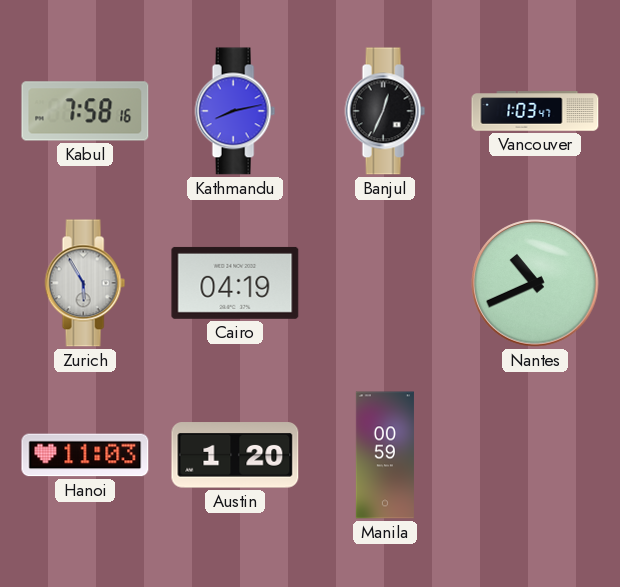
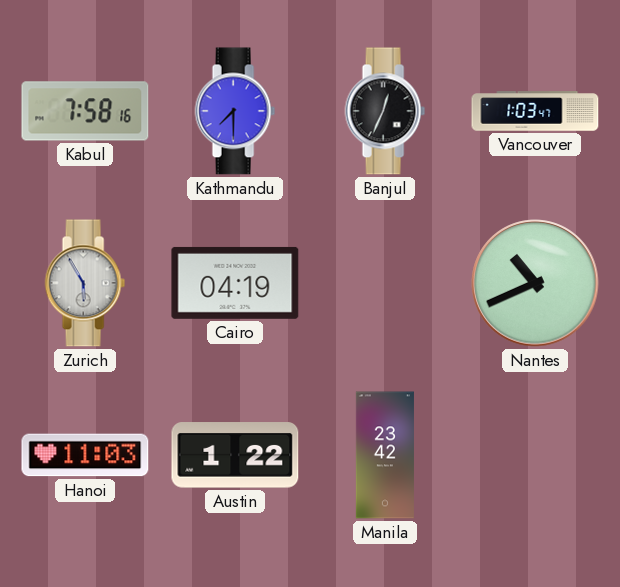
Kathmandu: 8:13 -> 7:30
Austin: 1:20 -> 1:22
Manila: 00:59 -> 23:42
